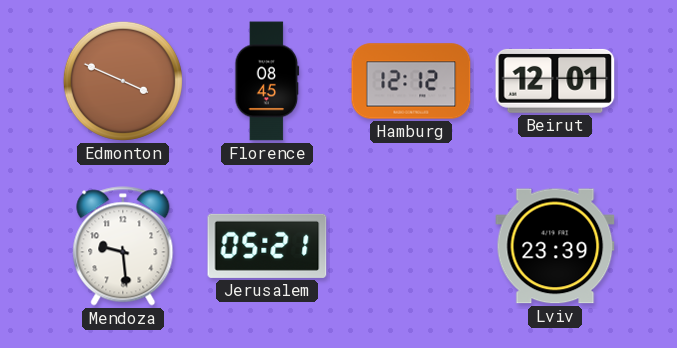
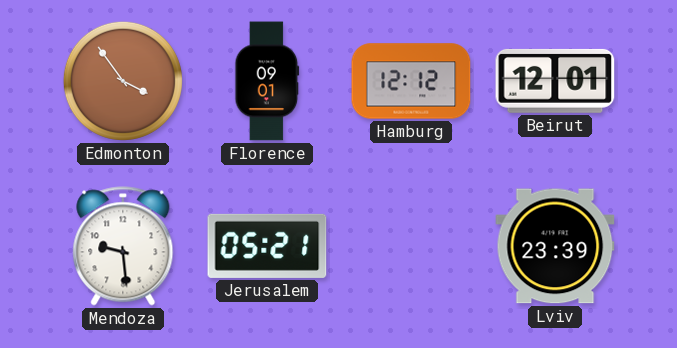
Edmonton: 3:49 -> 3:54
Florence: 08:45 -> 09:01
